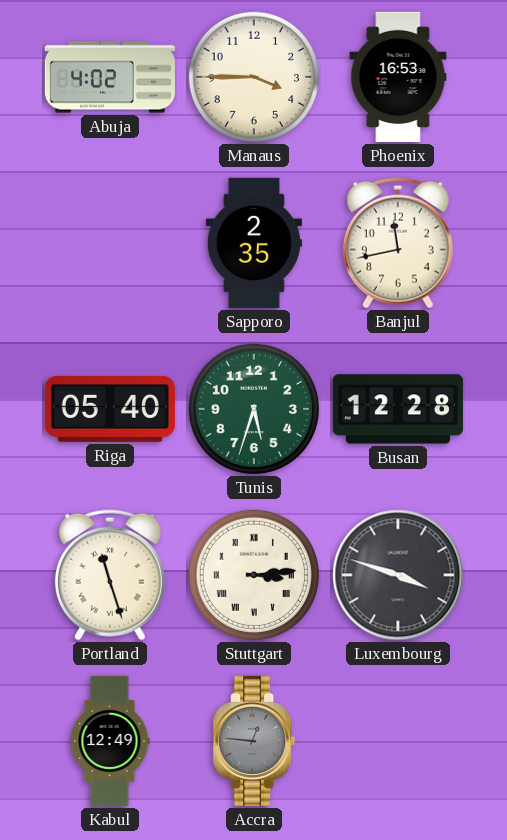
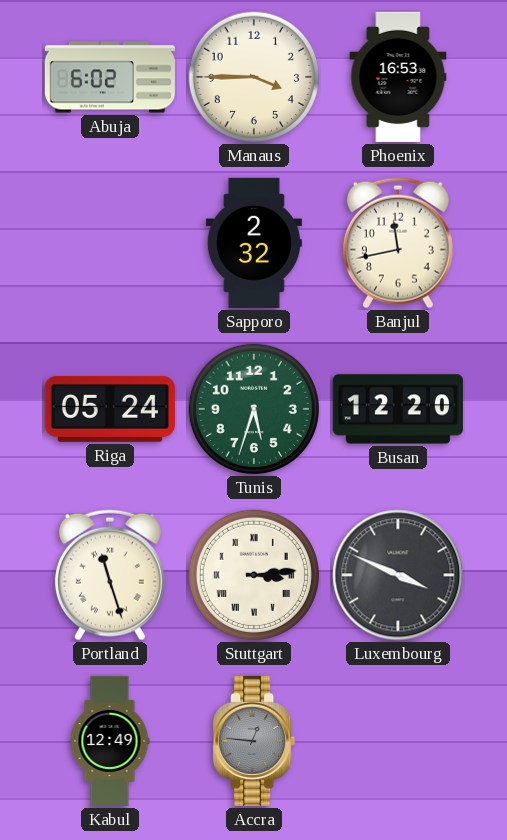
Abuja: 4:02 -> 6:02
Sapporo: 2:35 -> 2:32
Riga: 05:40 -> 05:24
Busan: 12:28 -> 12:20
Luxembourg: 3:48 -> 3:49
